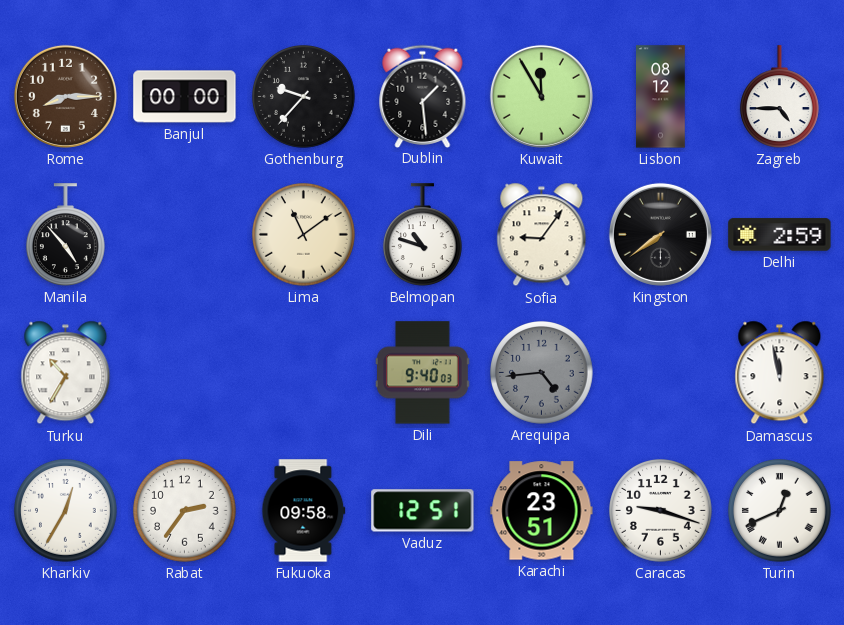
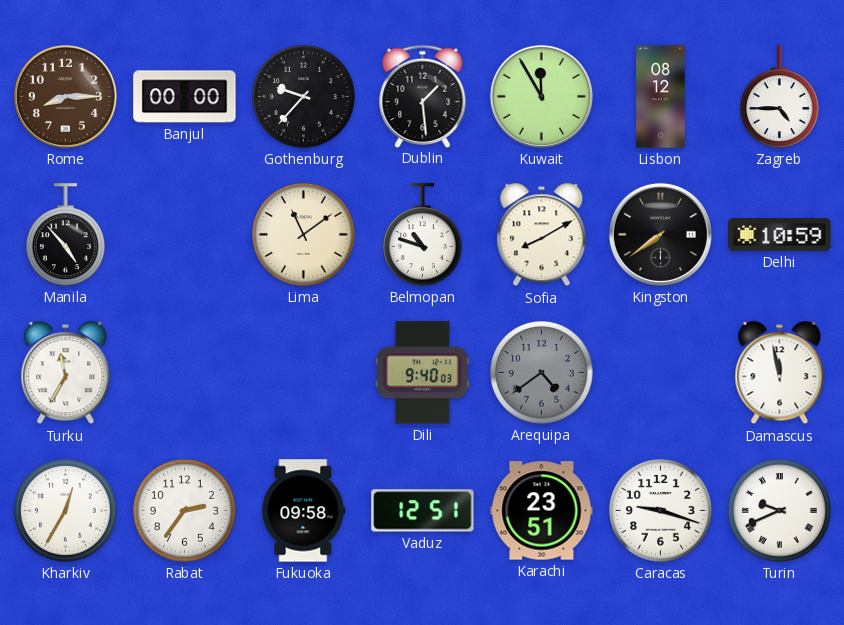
Sofia: 9:06 -> 8:10
Delhi: 2:59 -> 10:59
Turku: 10:35 -> 11:35
Arequipa: 4:44 -> 4:39
Turin: 12:41 -> 9:41
